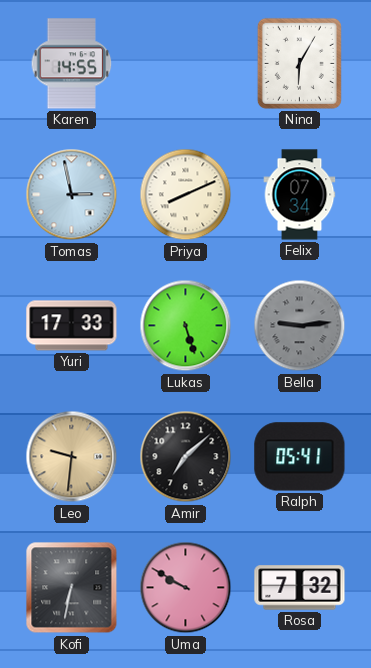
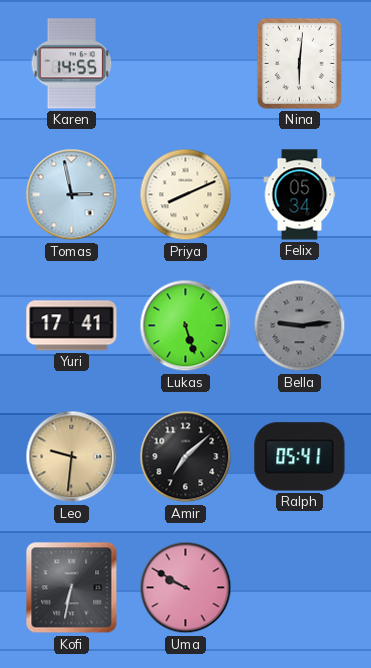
Nina: 6:05 -> 6:01
Felix: 07:34 -> 05:34
Yuri: 17:33 -> 17:41
Rosa: 7:32 -> none
